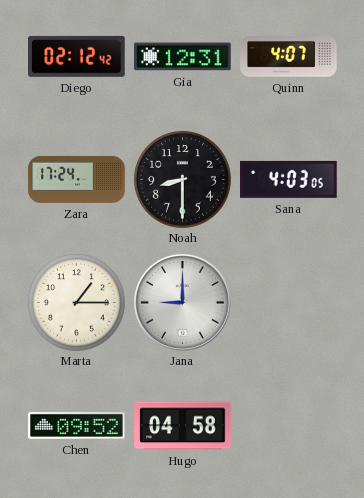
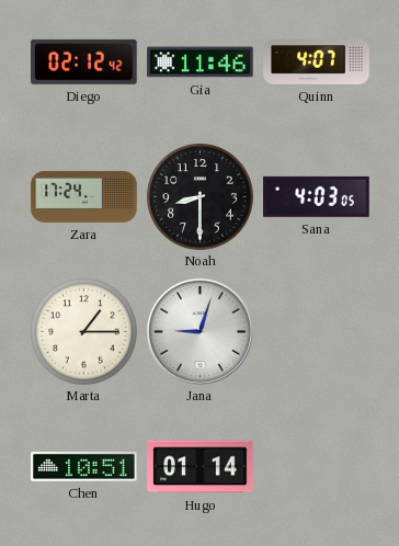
Gia: 12:31 -> 11:46
Jana: 9:00 -> 9:03
Chen: 09:52 -> 10:51
Hugo: 04:58 -> 01:14
